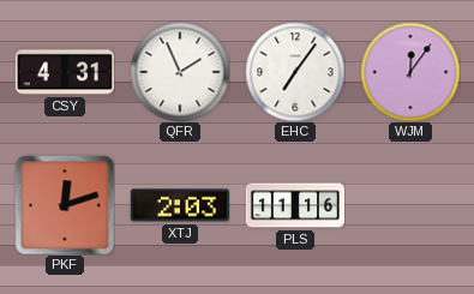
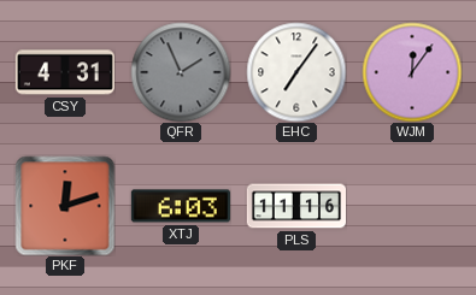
QFR dial: white -> grey
XTJ: 2:03 -> 6:03
